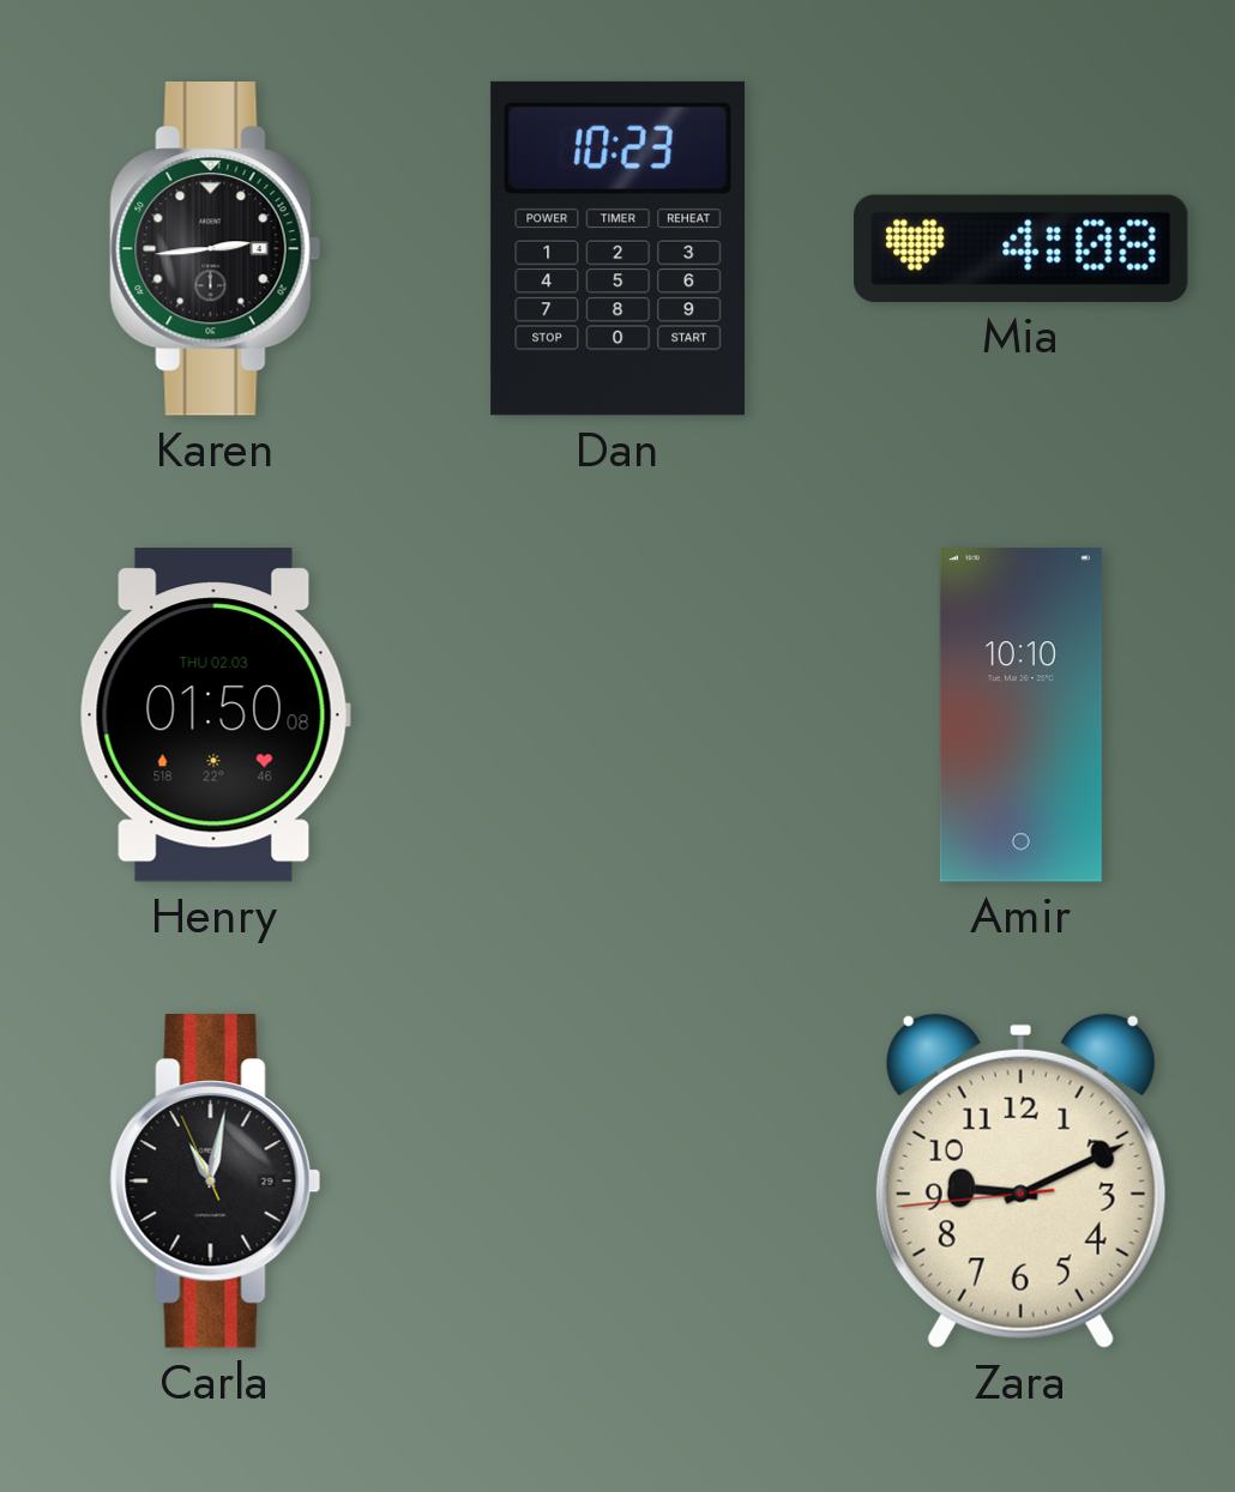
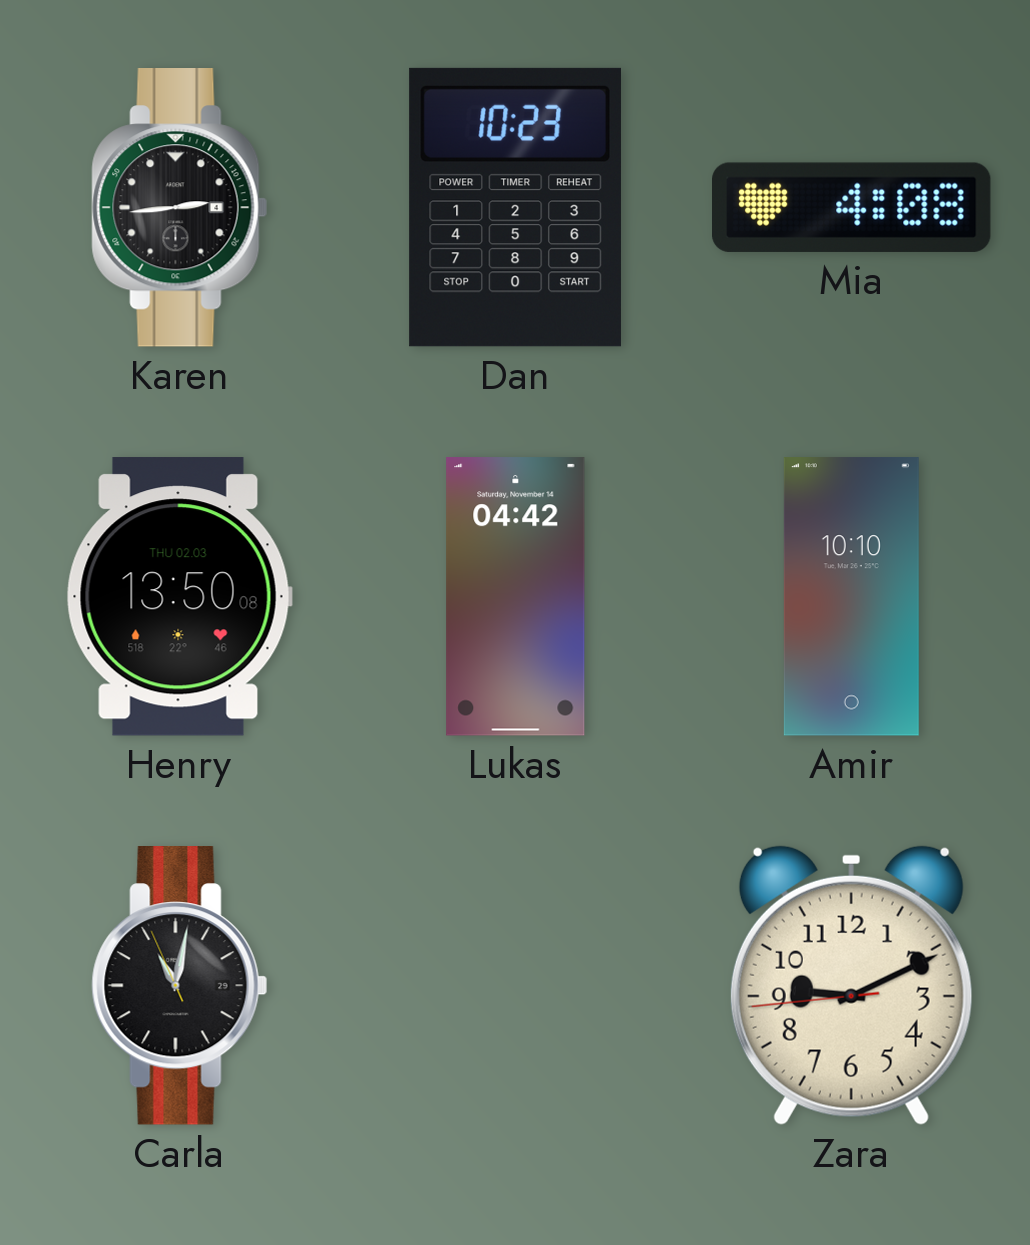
Henry: 01:50 -> 13:50
Lukas: none -> 04:42
